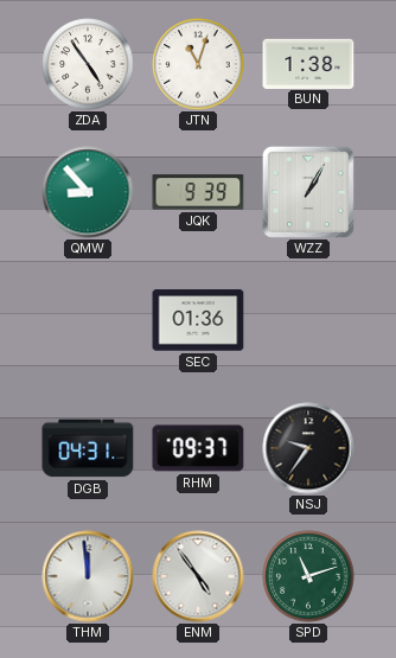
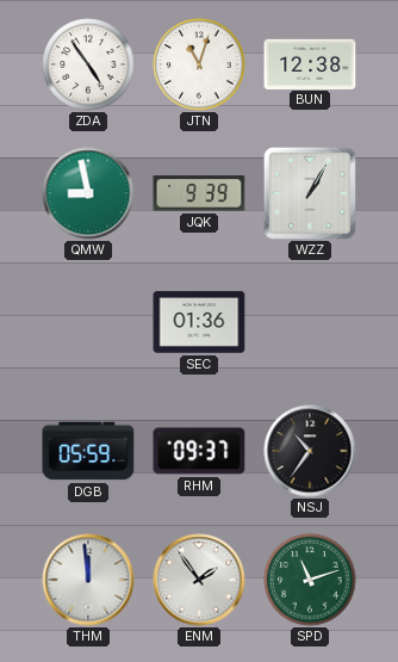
BUN: 1:38 -> 12:38
QMW: 8:53 -> 8:58
DGB: 04:31 -> 05:59
NSJ: 9:36 -> 10:36
ENM: 4:54 -> 1:54
